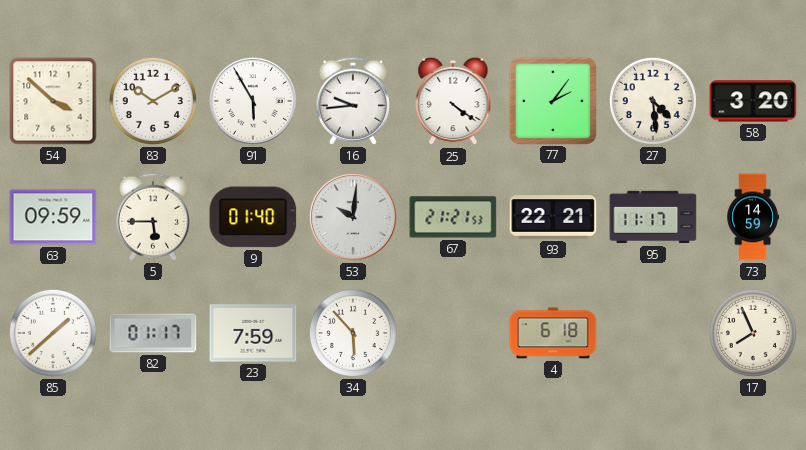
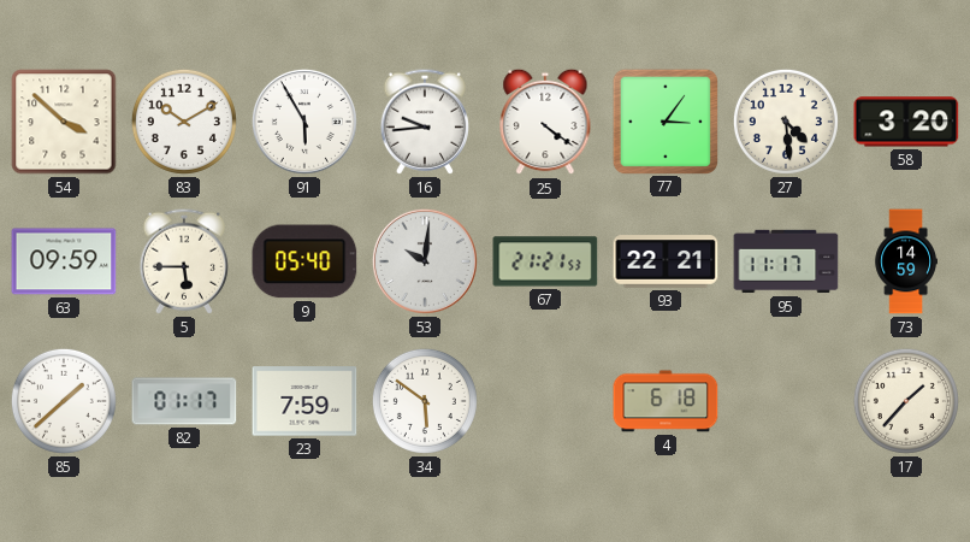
77: 2:06 -> 3:06
9: 01:40 -> 05:40
34: 5:53 -> 5:51
17: 7:56 -> 1:37
